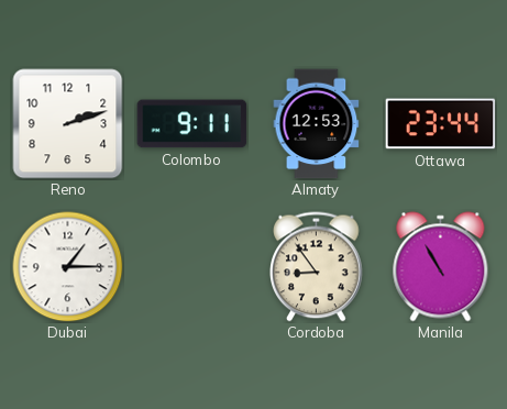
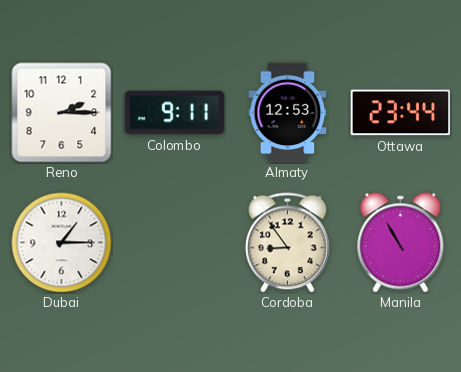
Reno: 2:12 -> 2:15
